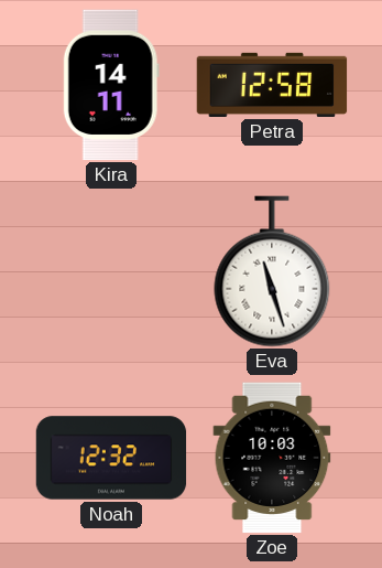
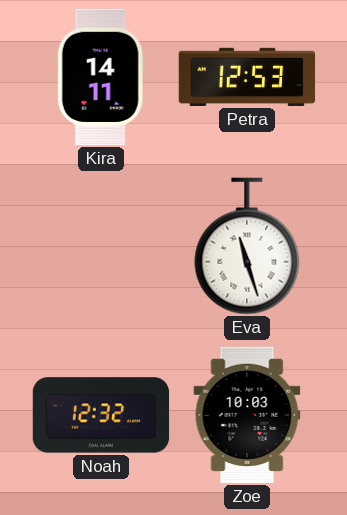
Petra: 12:58 -> 12:53
